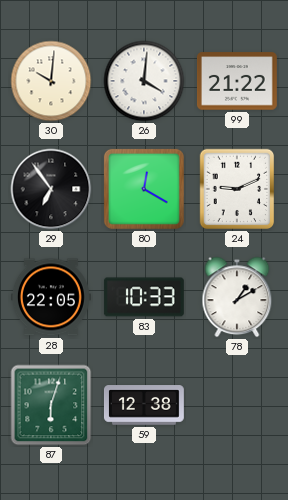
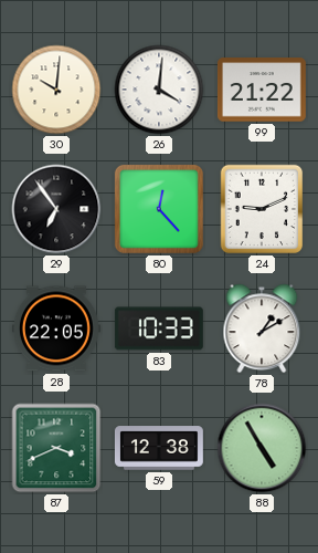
80: 12:20 -> 12:23
87: 6:03 -> 3:41
88: none -> 4:55
